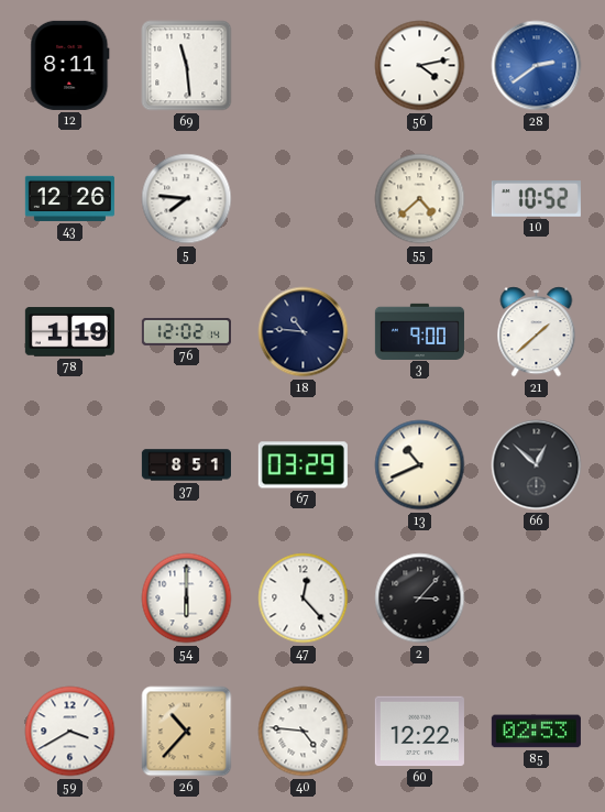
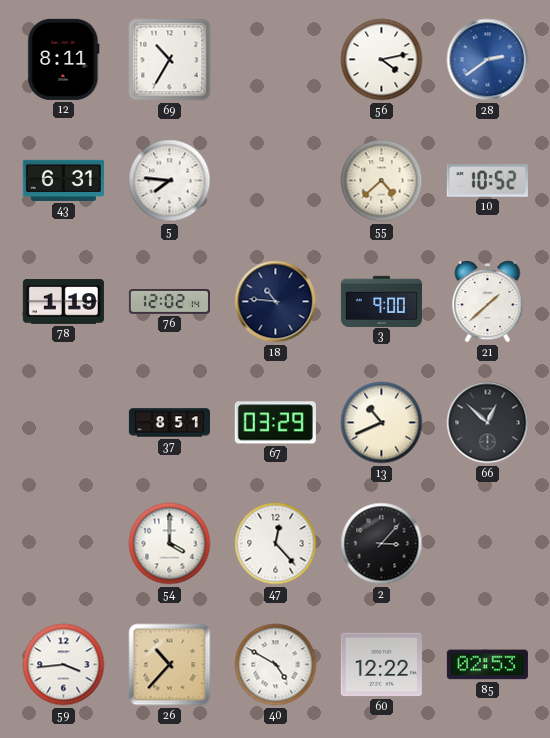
69: 11:29 -> 10:35
43: 12:26 -> 6:31
54: 6:00 -> 4:00
59: 3:40 -> 3:44
40: 4:46 -> 4:50
